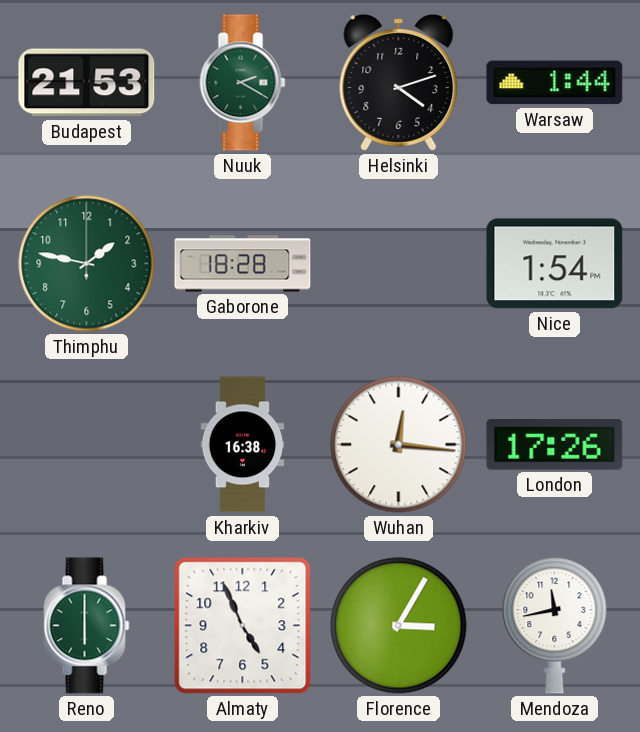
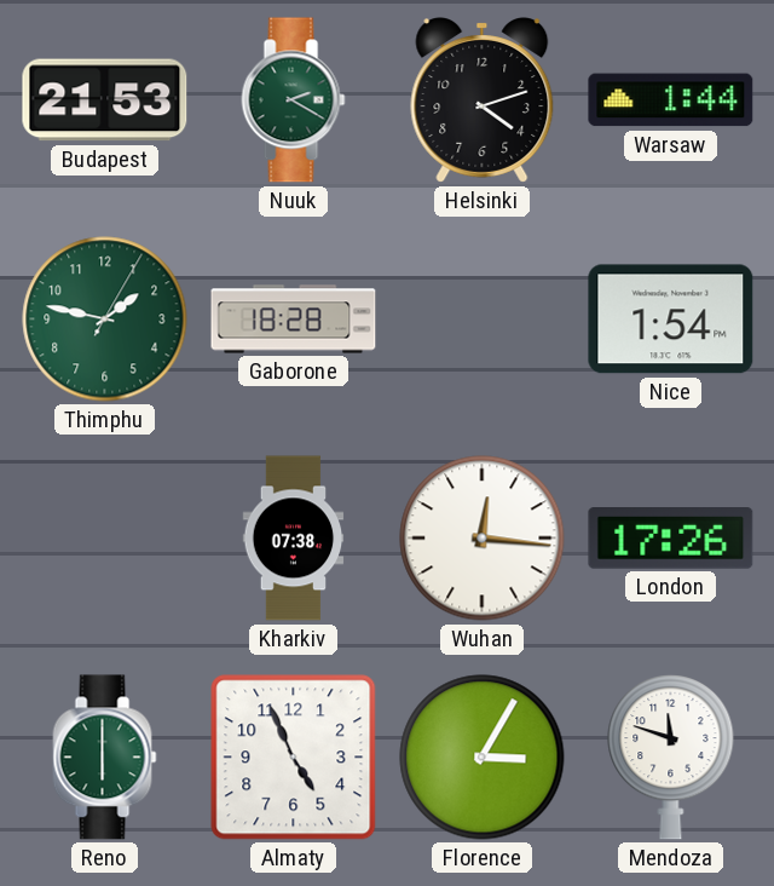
Thimphu: 1:47:00 -> 1:47:05
Kharkiv: 16:38 -> 07:38
Mendoza: 11:43 -> 11:48
